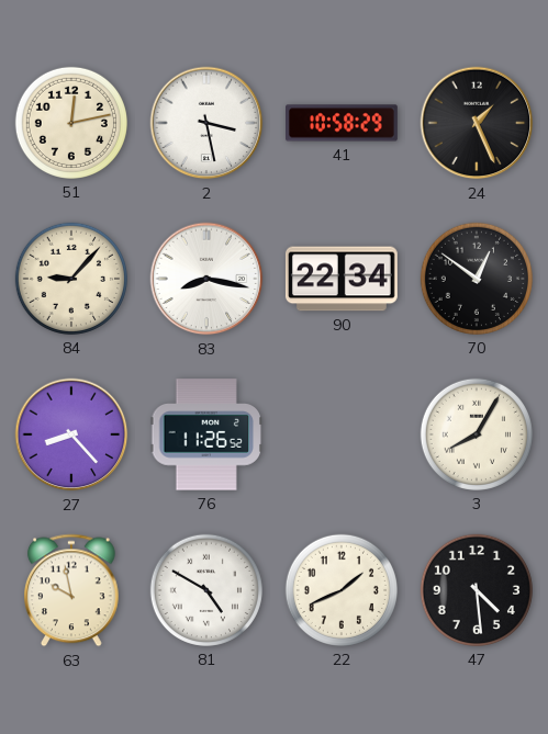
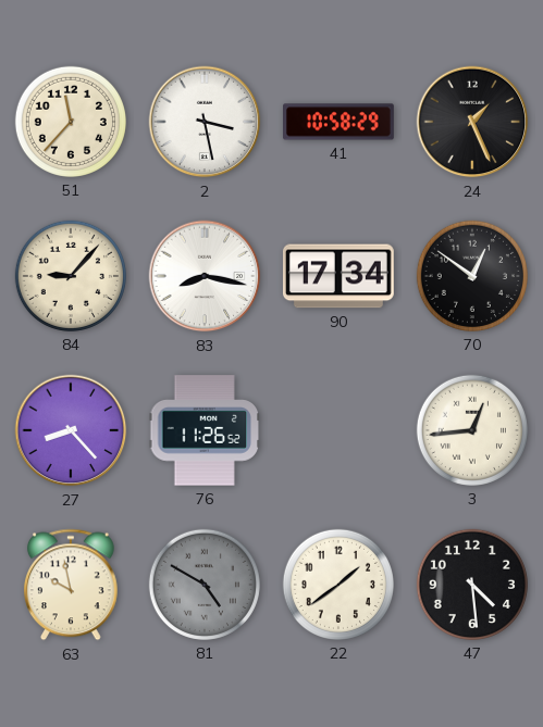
51: 12:13 -> 11:37
90: 22:34 -> 17:34
3: 8:05 -> 12:44
81 dial: white -> grey
22: 1:41 -> 1:39
